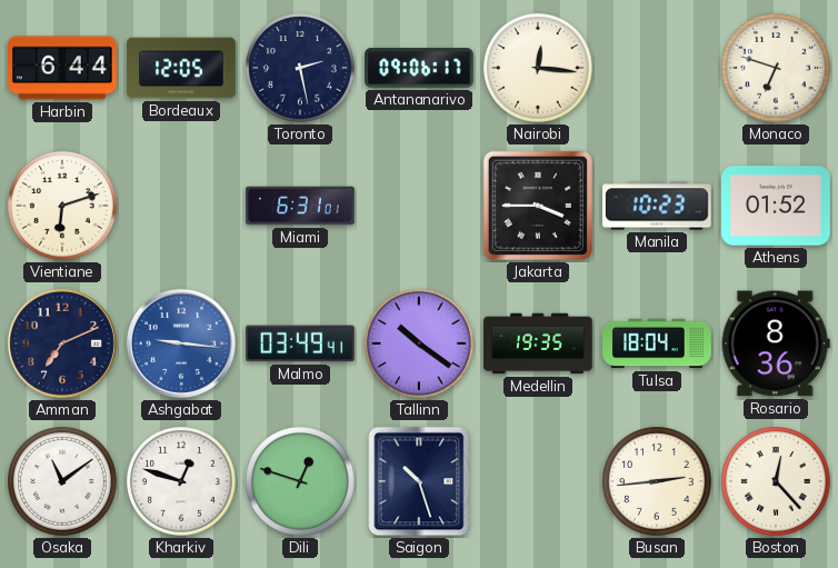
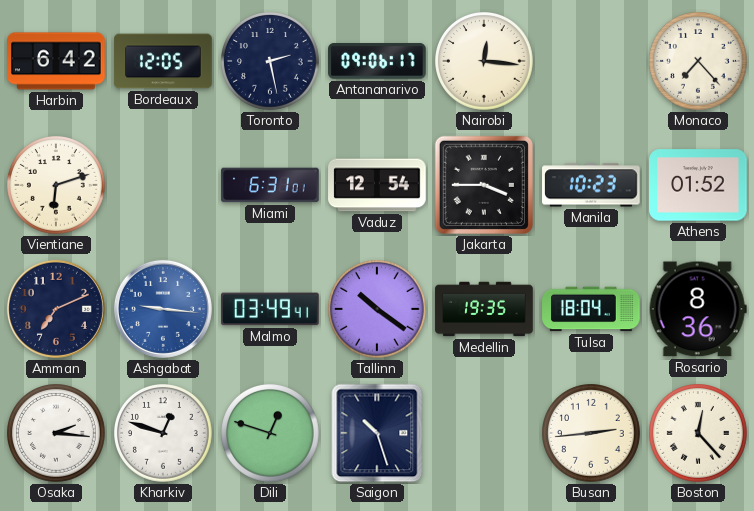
Harbin: 6:44 -> 6:42
Monaco: 6:48 -> 7:23
Vaduz: none -> 12:54
Osaka: 11:09 -> 2:16
